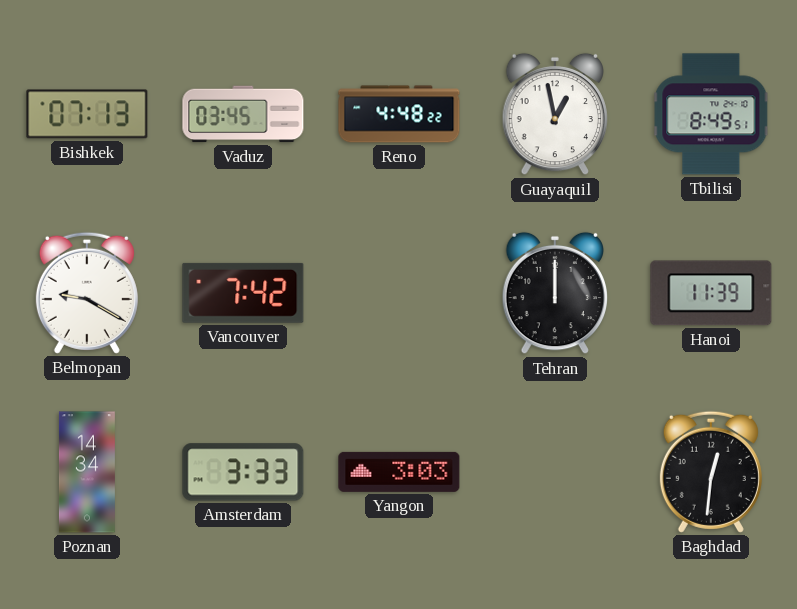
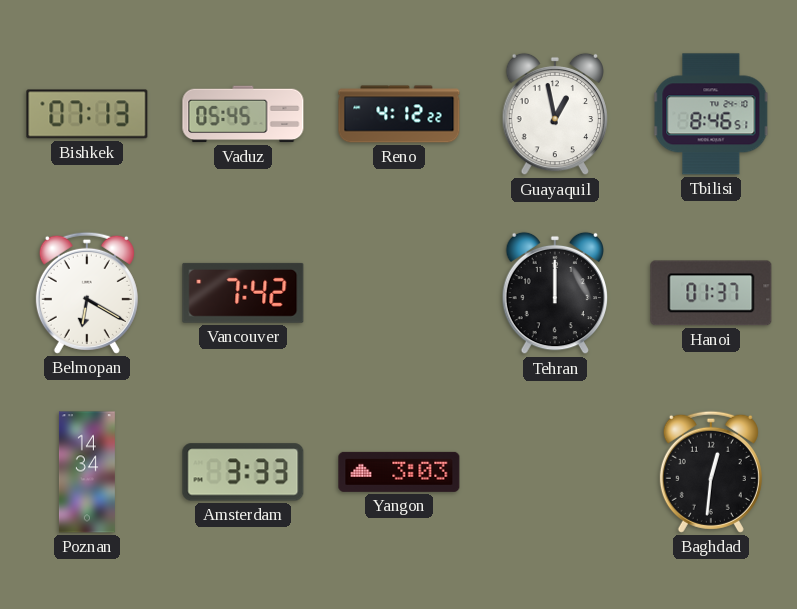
Vaduz: 03:45 -> 05:45
Reno: 4:48 -> 4:12
Tbilisi: 8:49 -> 8:46
Belmopan: 9:20 -> 6:20
Hanoi: 11:39 -> 01:37
